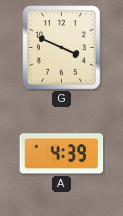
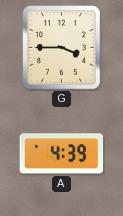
G: 3:49 -> 3:45
